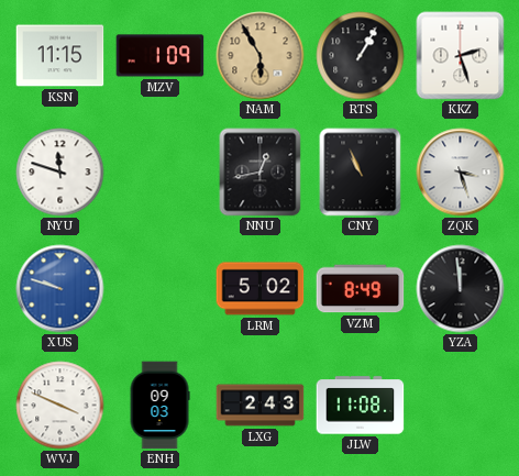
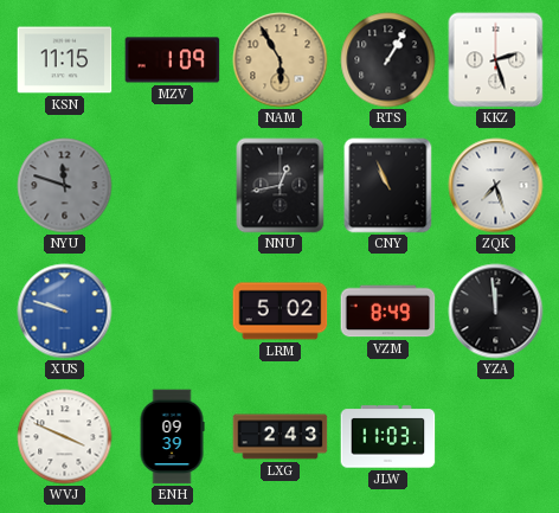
NYU dial: white -> grey
ZQK: 3:27 -> 7:27
ENH: 09:03 -> 09:39
JLW: 11:08 -> 11:03
